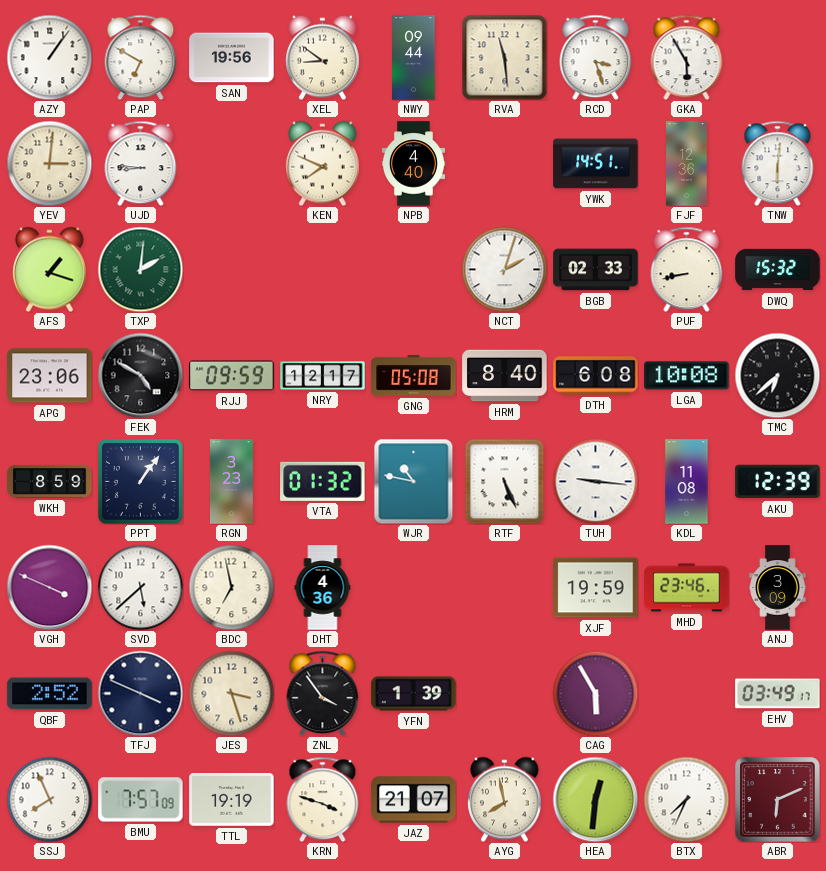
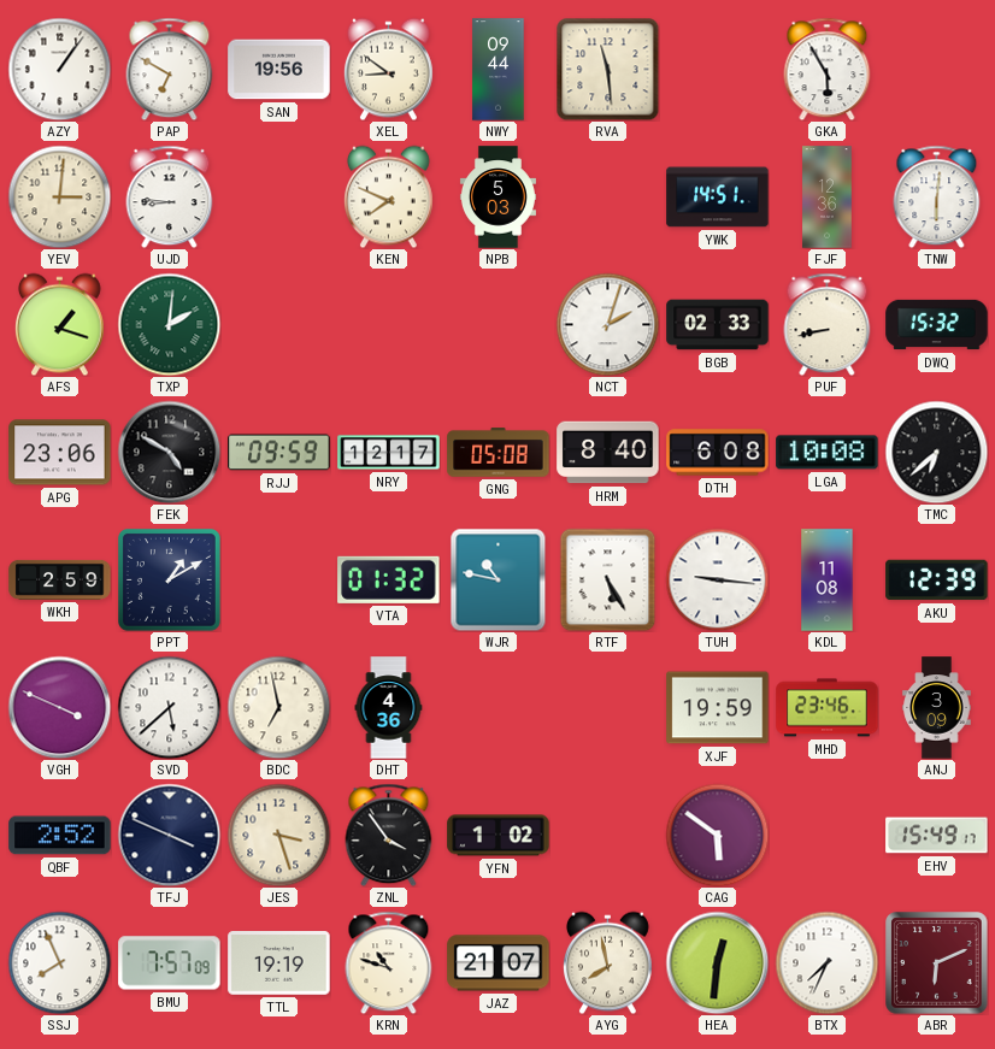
RCD: 3:27 -> none
NPB: 4:40 -> 5:03
WKH: 8:59 -> 2:59
PPT: 1:06 -> 1:10
RGN: 3:23 -> none
RTF: 5:26 -> 5:25
YFN: 1:39 -> 1:02
CAG: 5:55 -> 5:51
EHV: 03:49 -> 15:49
KRN: 3:48 -> 10:48
